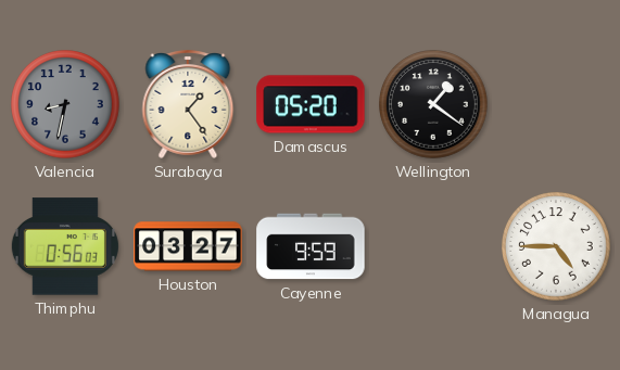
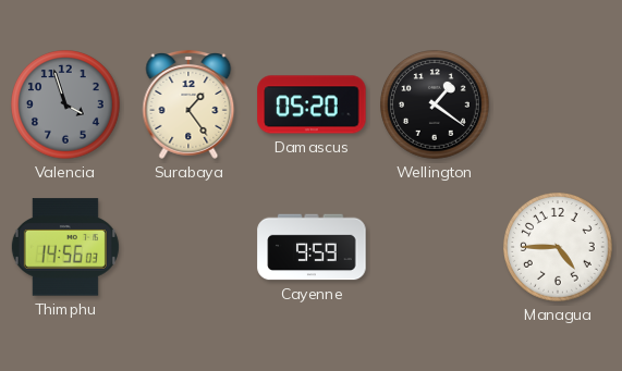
Valencia: 8:32 -> 3:57
Thimphu: 0:56 -> 14:56
Houston: 03:27 -> none
